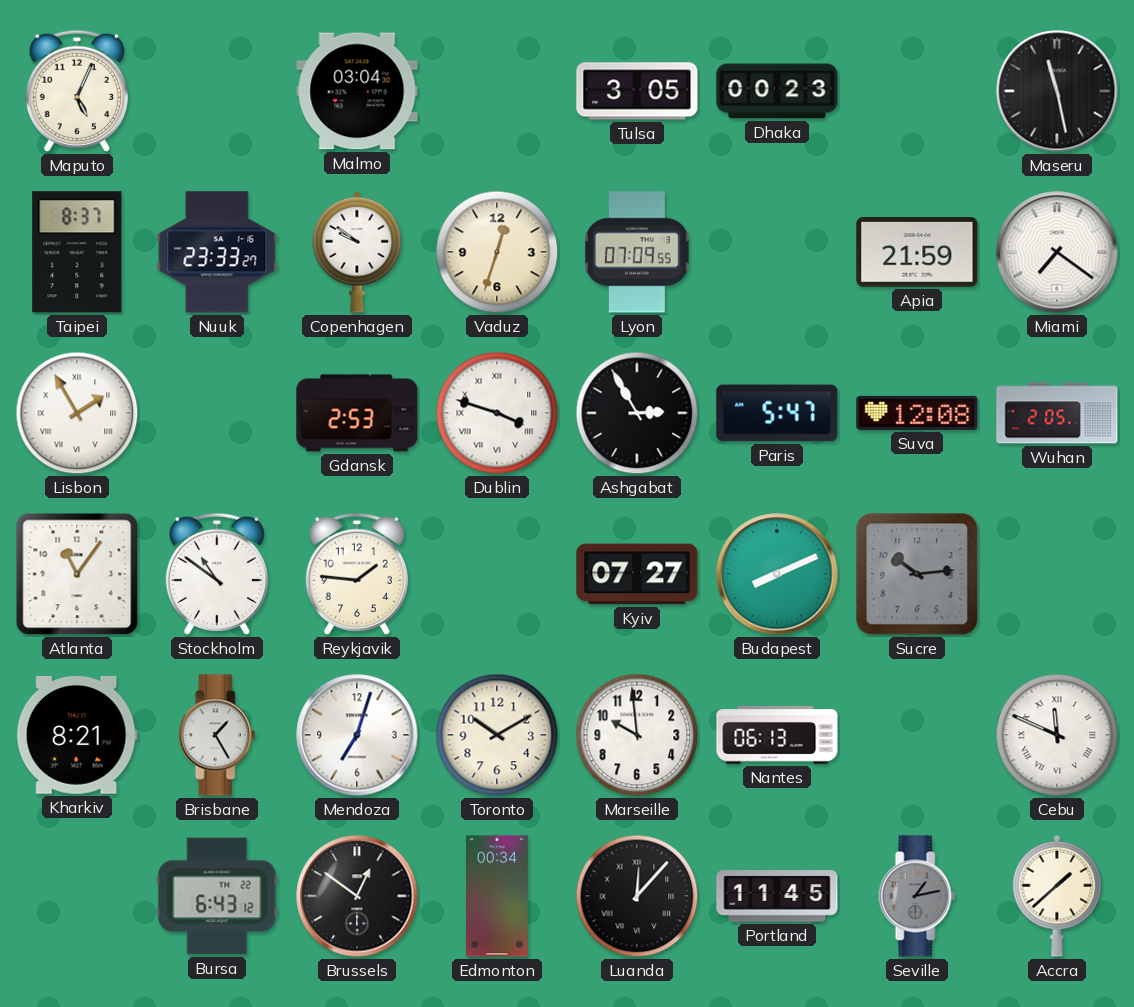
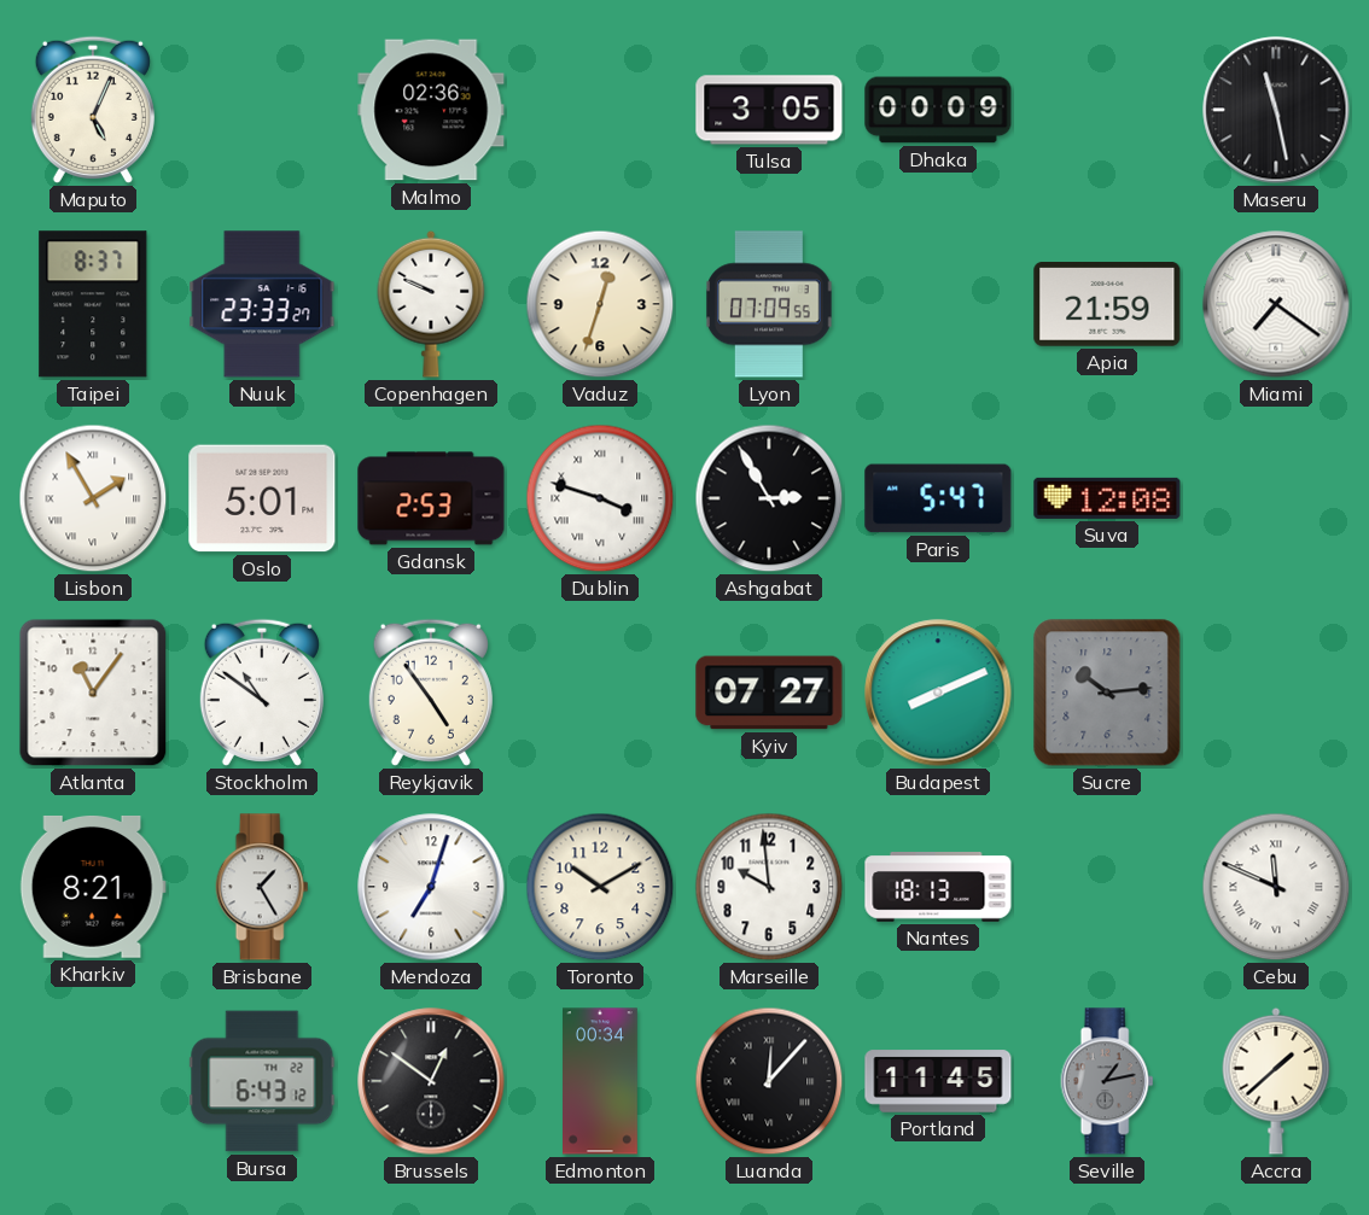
Malmo: 03:04 -> 02:36
Dhaka: 00:23 -> 00:09
Copenhagen: 9:51 -> 9:49
Oslo: none -> 5:01
Wuhan: 2:05 -> none
Reykjavik: 1:46 -> 4:54
Nantes: 06:13 -> 18:13
